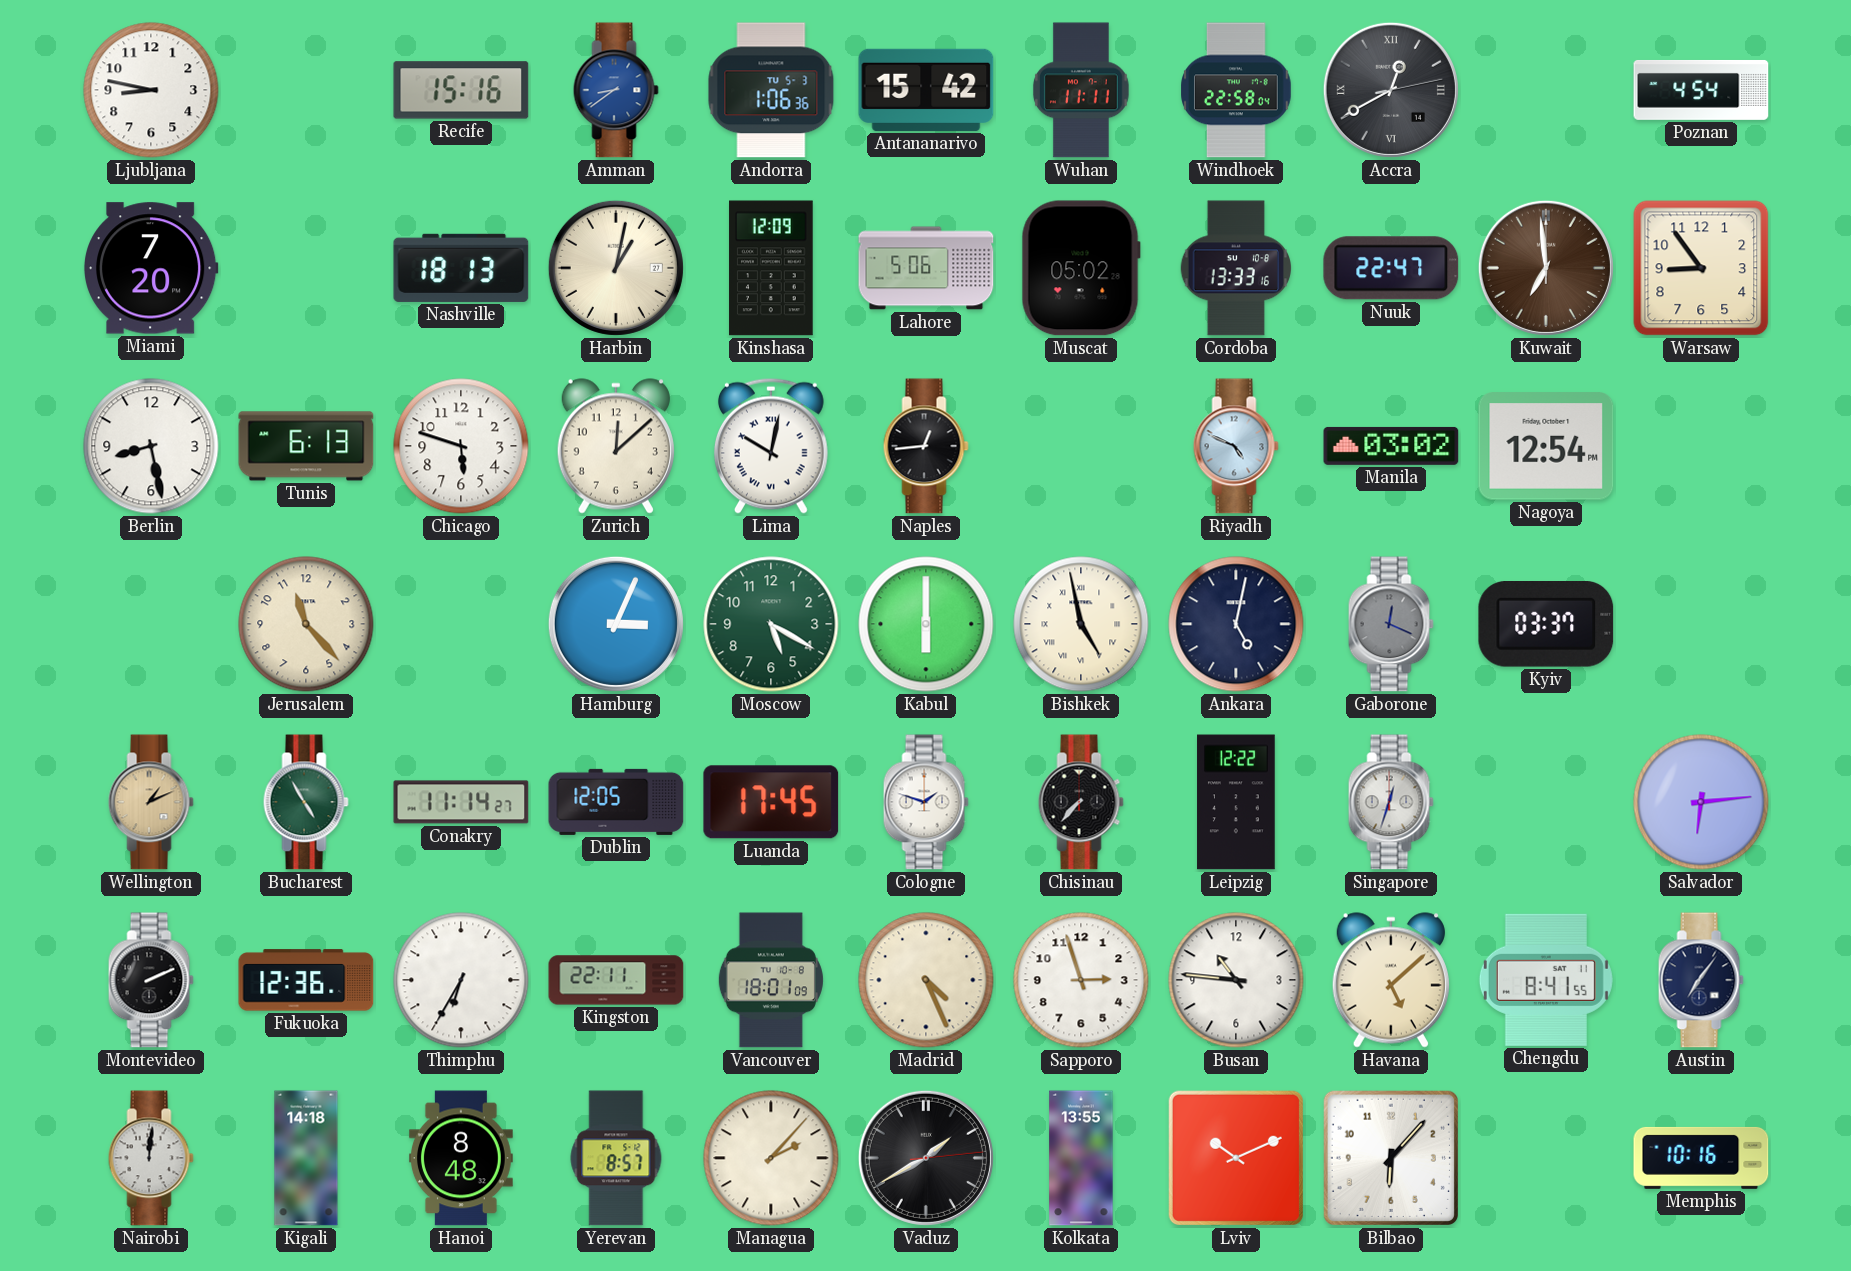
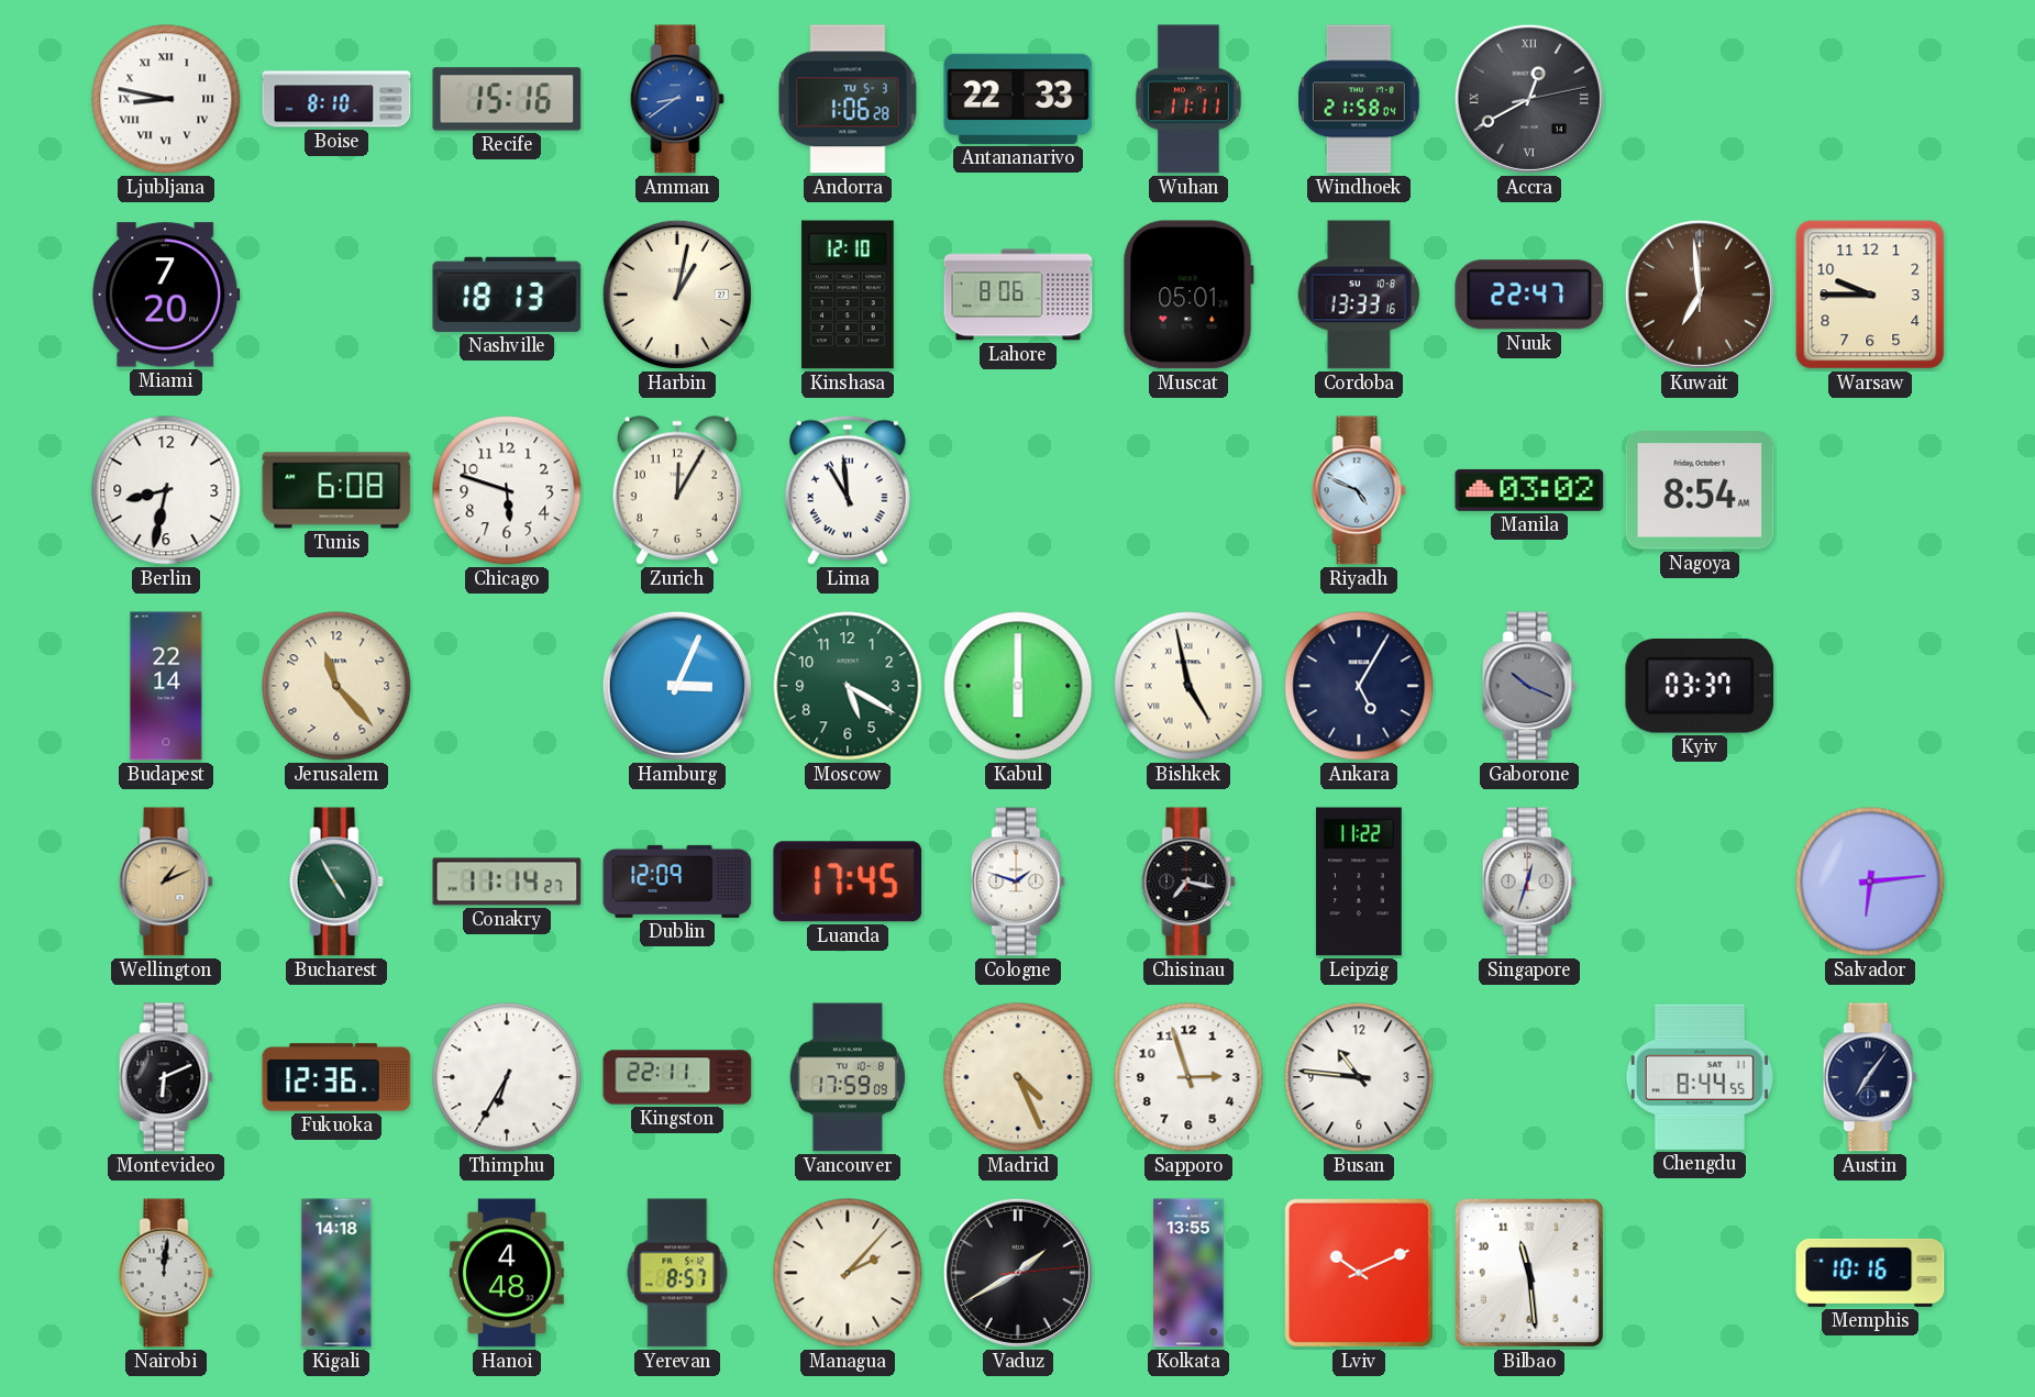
Ljubljana numerals: Arabic -> Roman
Boise: none -> 8:10
Andorra: 1:06:36 -> 1:06:28
Antananarivo: 15:42 -> 22:33
Windhoek: 22:58 -> 21:58
Poznan: 4:54 -> none
Kinshasa: 12:09 -> 12:10
Lahore: 5:06 -> 8:06
Muscat: 05:02 -> 05:01
Warsaw: 8:54 -> 9:45
Berlin: 8:28 -> 8:32
Tunis: 6:13 -> 6:08
Zurich: 12:08 -> 12:05
Lima: 10:02 -> 10:59
Naples: 12:44 -> none
Nagoya: 12:54 -> 8:54
Budapest: none -> 22:14
Ankara: 5:02 -> 5:05
Gaborone: 12:19 -> 10:19
Dublin: 12:05 -> 12:09
Chisinau: 7:37 -> 7:17
Leipzig: 12:22 -> 11:22
Montevideo: 2:11 -> 6:11
Vancouver: 18:01 -> 17:59
Havana: 5:08 -> none
Chengdu: 8:41 -> 8:44
Hanoi: 8:48 -> 4:48
Bilbao: 6:07 -> 11:29
